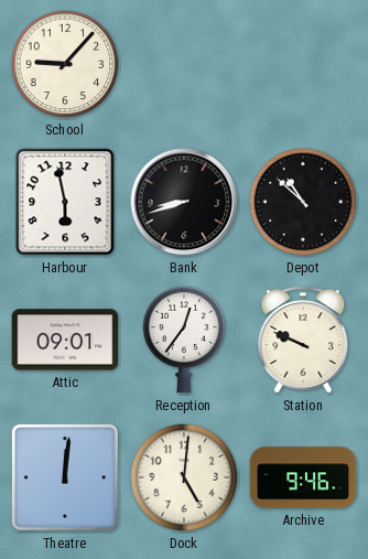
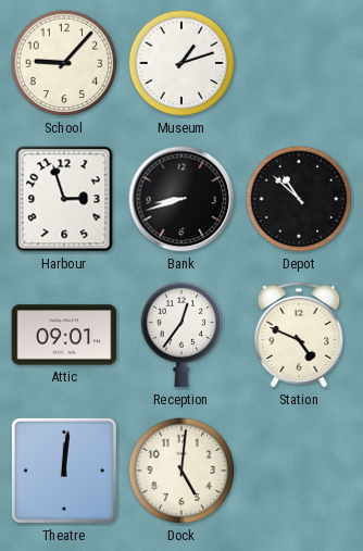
Museum: none -> 1:12
Harbour: 5:58 -> 2:57
Station: 9:49 -> 4:49
Archive: 9:46 -> none
